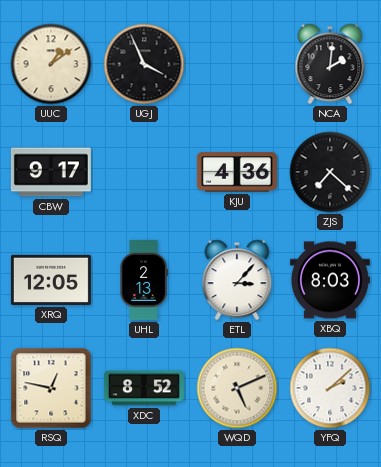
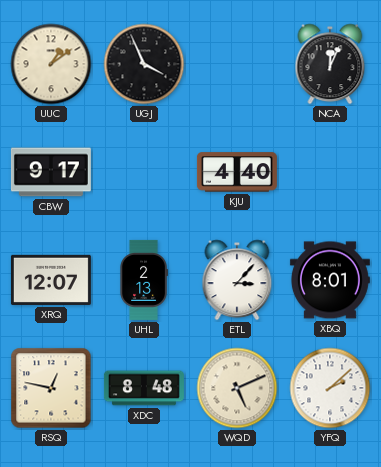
NCA: 2:01 -> 12:04
KJU: 4:36 -> 4:40
ZJS: 7:22 -> none
XRQ: 12:05 -> 12:07
XBQ: 8:03 -> 8:01
XDC: 8:52 -> 8:48
